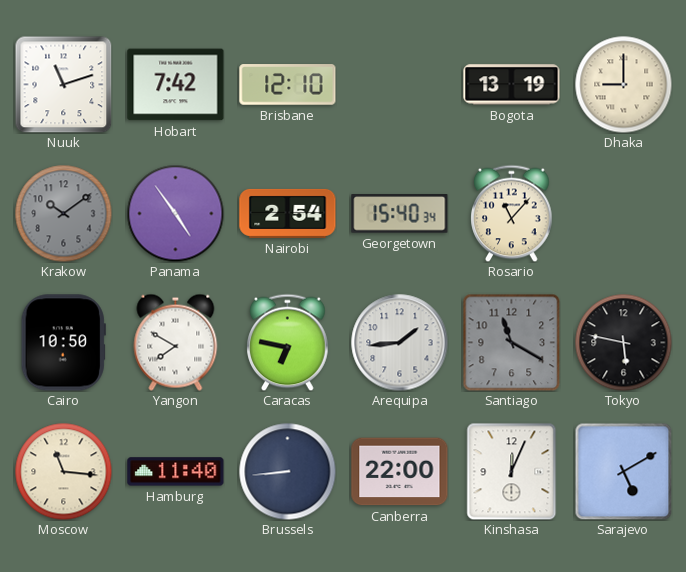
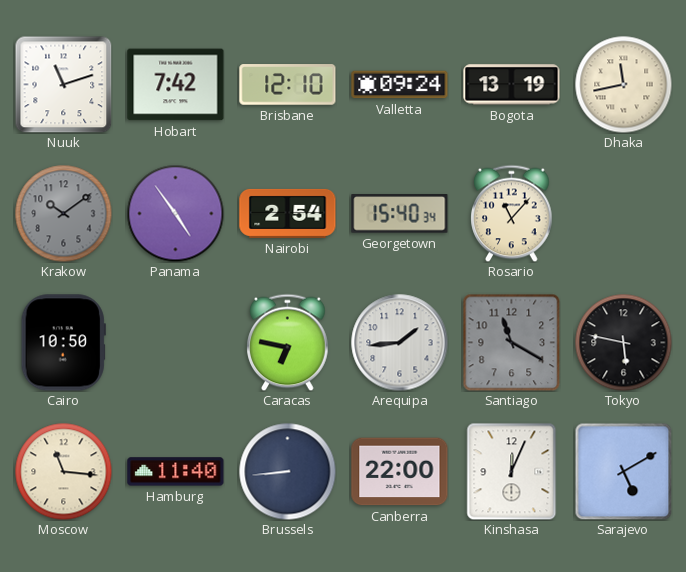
Valletta: none -> 09:24
Dhaka: 9:00 -> 11:43
Yangon: 7:50 -> none
